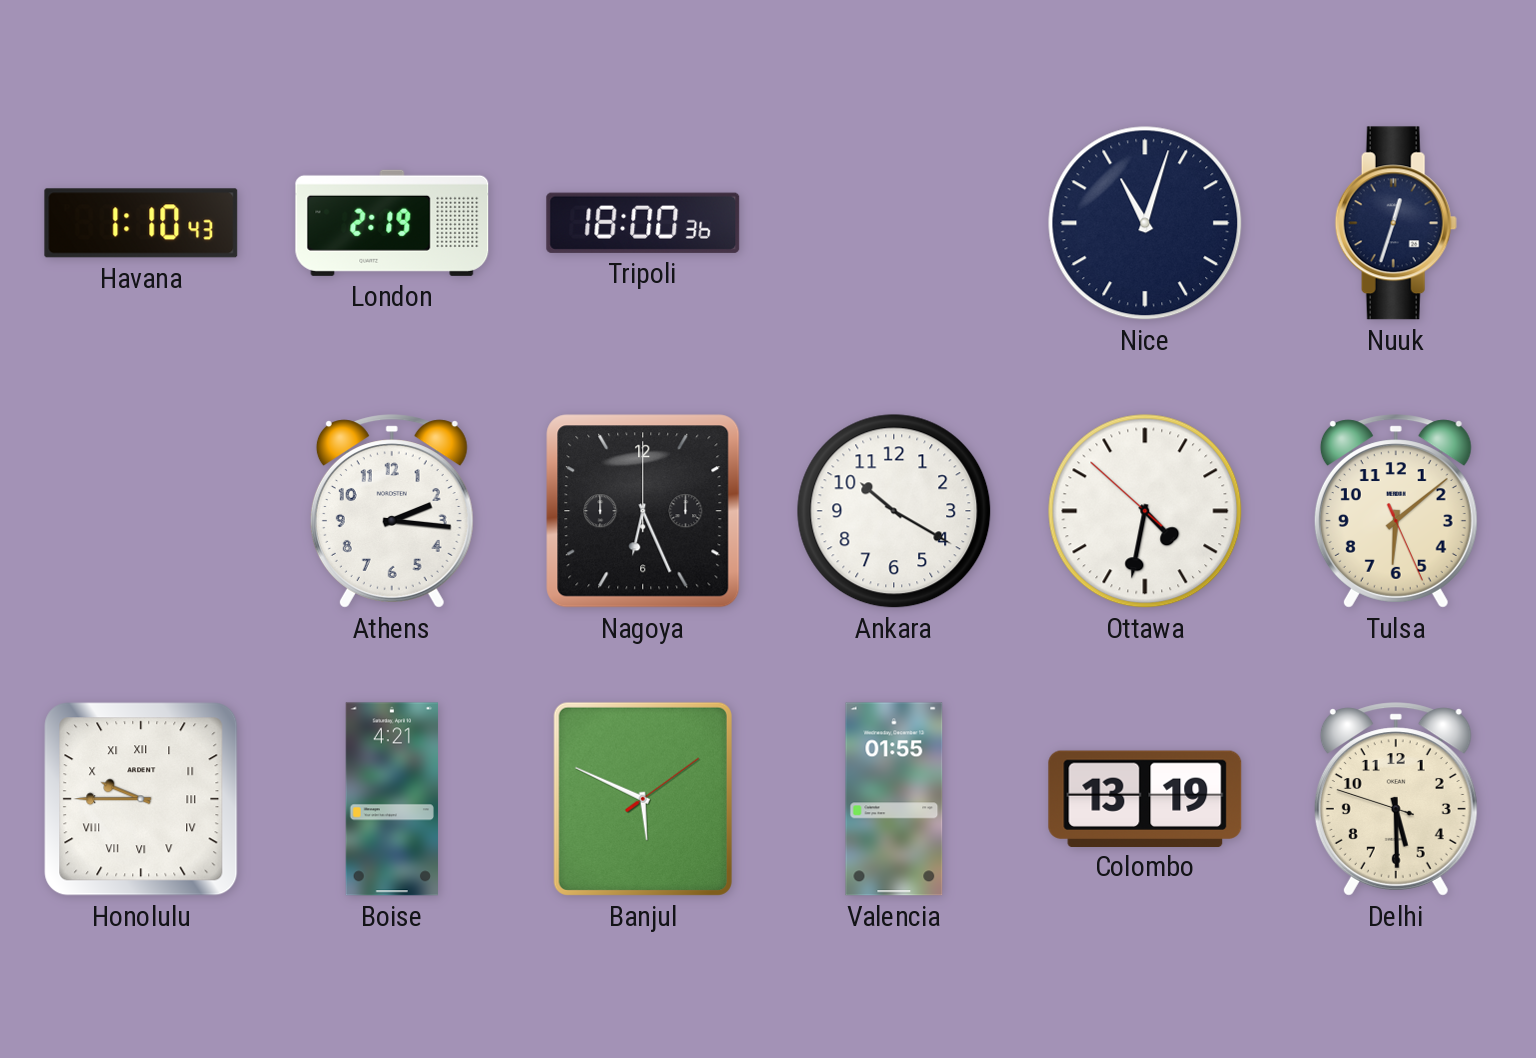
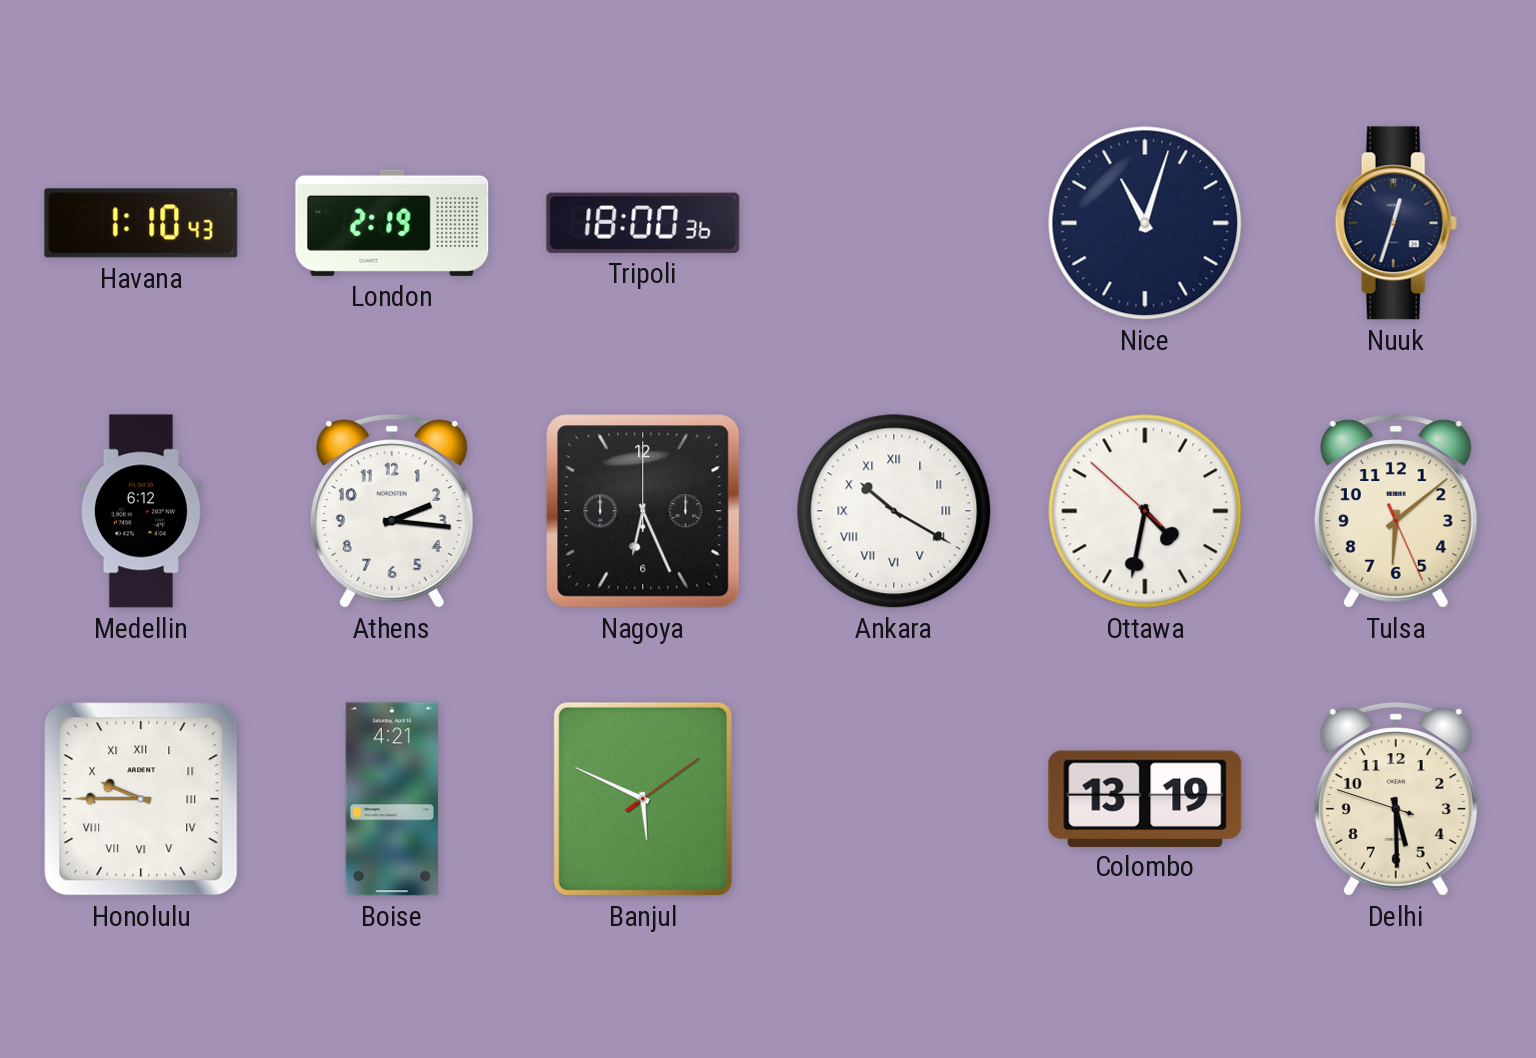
Medellin: none -> 6:12
Ankara numerals: Arabic -> Roman
Valencia: 01:55 -> none
